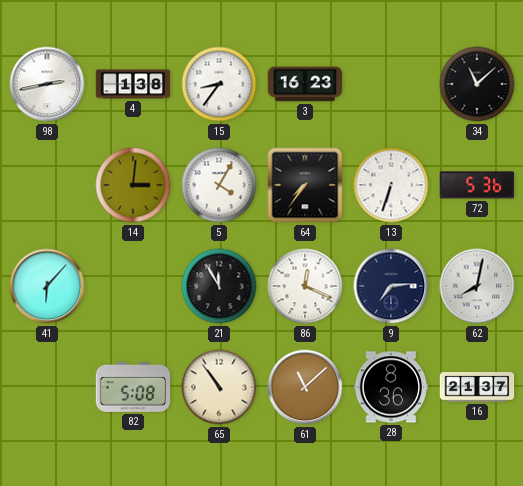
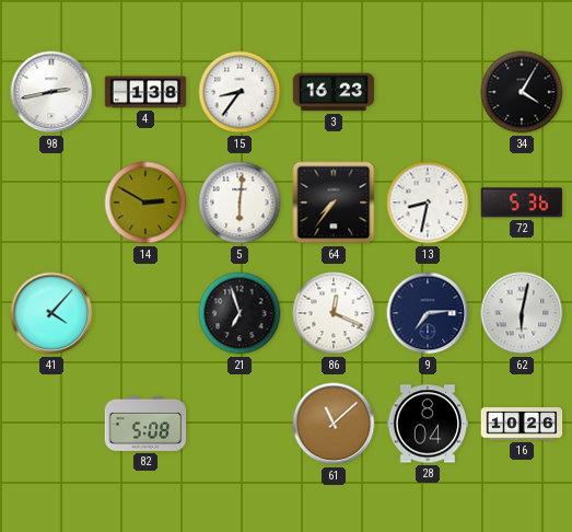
34: 11:08 -> 4:05
14: 3:01 -> 2:50
5: 4:05 -> 6:01
13: 6:33 -> 8:32
41: 6:07 -> 4:07
21: 11:55 -> 6:57
62: 8:02 -> 6:02
65: 10:54 -> none
28: 8:36 -> 8:04
16: 21:37 -> 10:26
